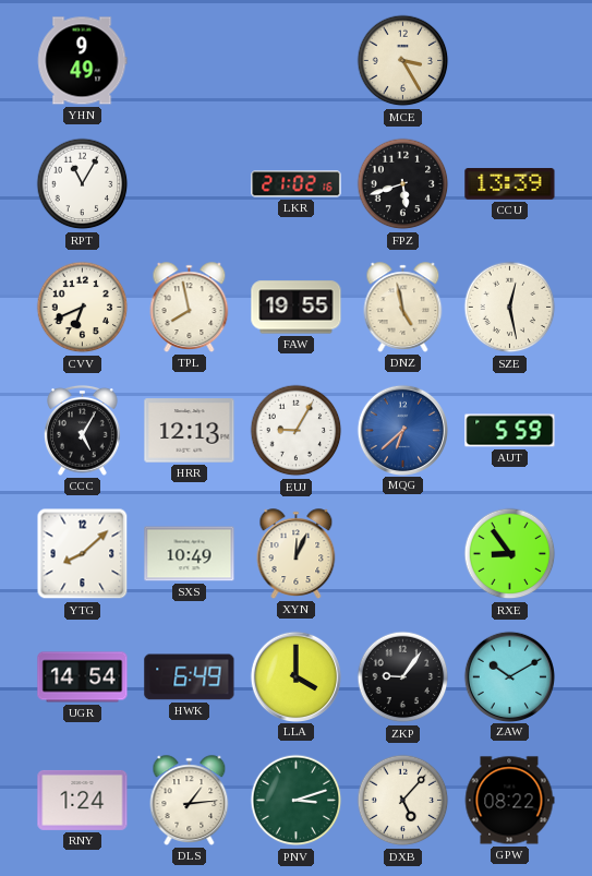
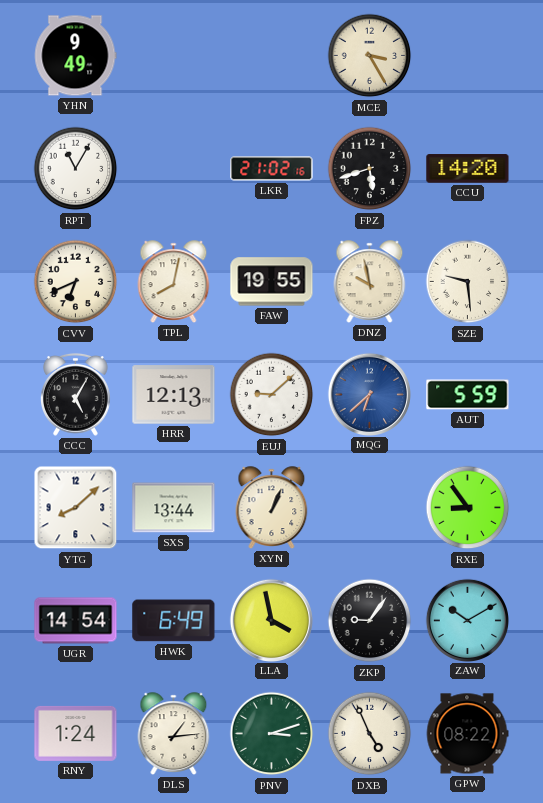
CCU: 13:39 -> 14:20
TPL: 7:58 -> 8:02
DNZ: 4:58 -> 9:58
SZE: 12:28 -> 9:29
EUJ: 9:05 -> 9:08
SXS: 10:49 -> 13:44
XYN: 12:04 -> 1:04
LLA: 4:00 -> 3:58
DXB: 5:07 -> 4:56
